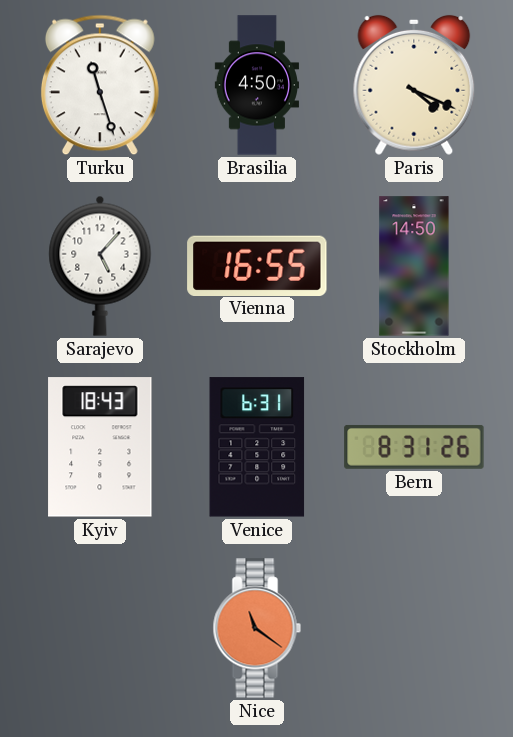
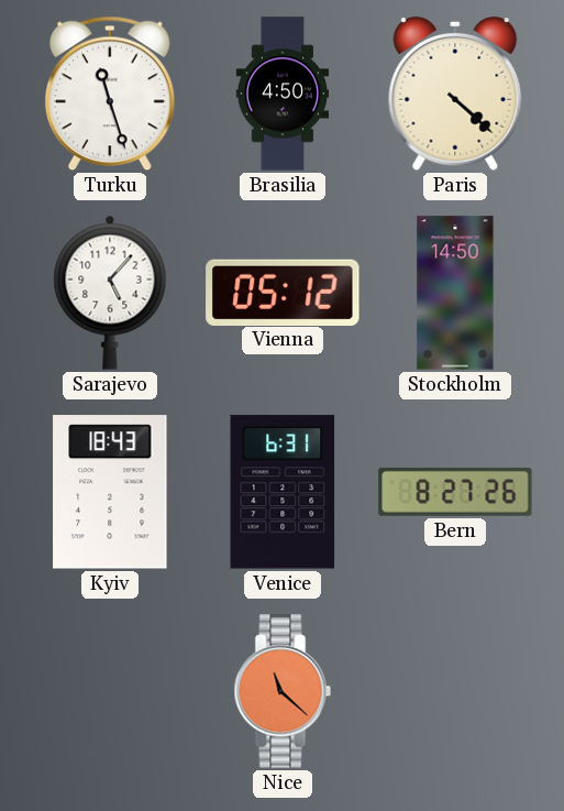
Paris: 4:19 -> 4:22
Vienna: 16:55 -> 05:12
Bern: 8:31 -> 8:27
Nice: 11:21 -> 11:22
